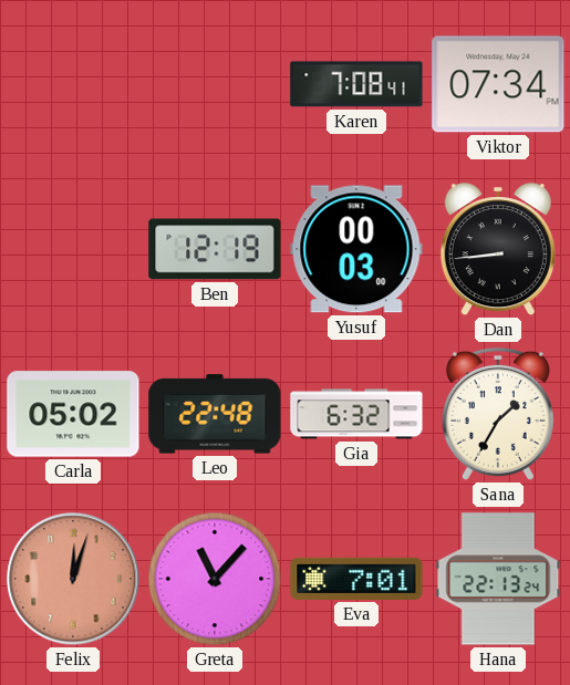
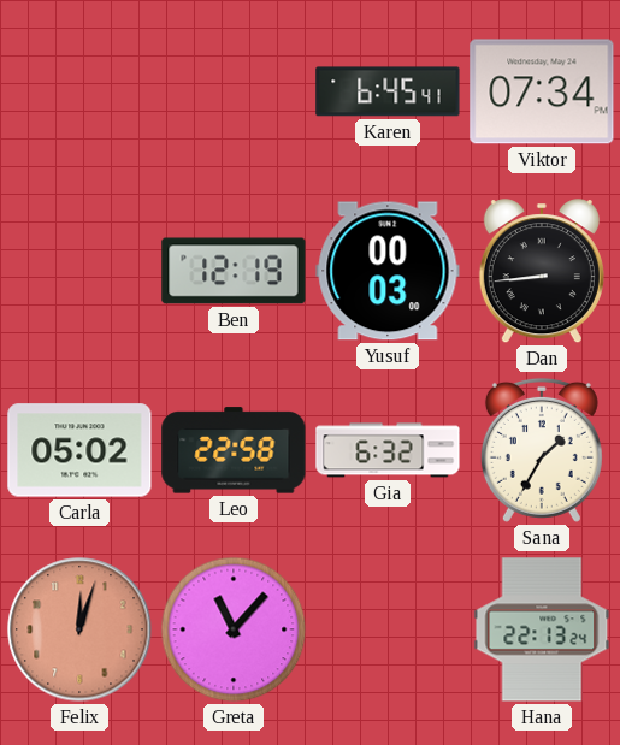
Karen: 7:08 -> 6:45
Leo: 22:48 -> 22:58
Eva: 7:01 -> none
